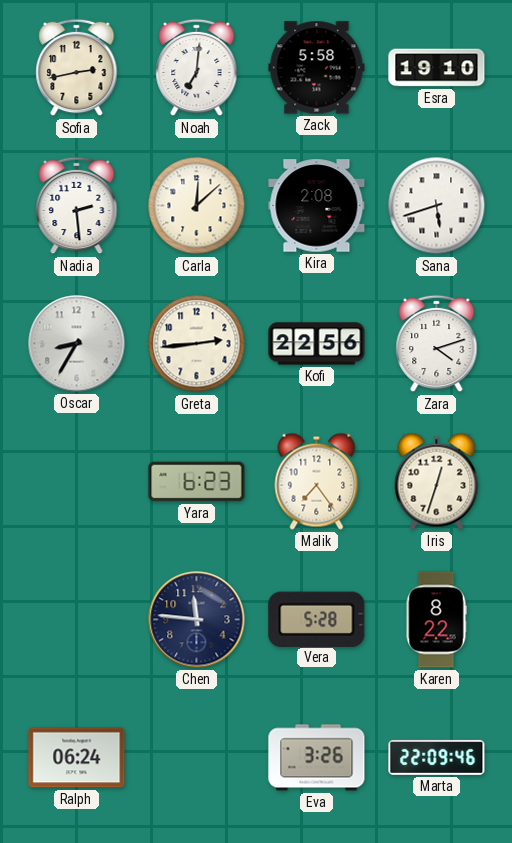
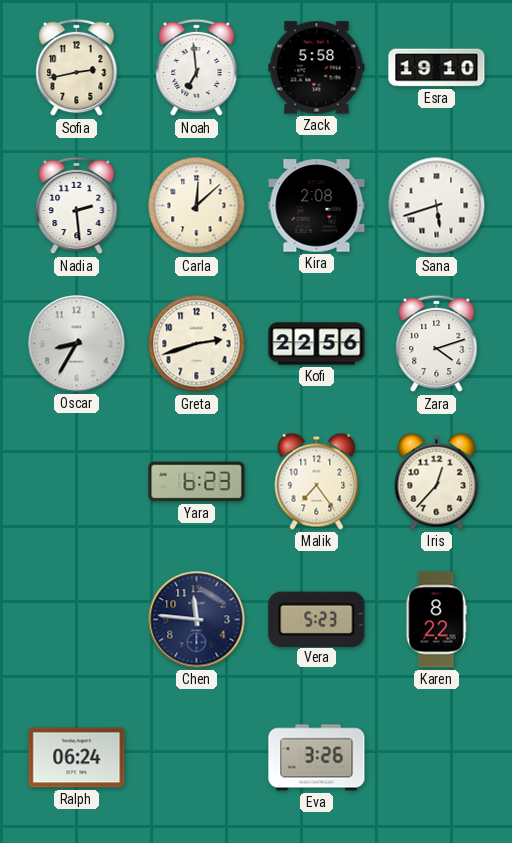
Noah: 7:01 -> 6:59
Greta: 2:44 -> 2:42
Iris: 12:33 -> 12:37
Vera: 5:28 -> 5:23
Marta: 22:09 -> none
